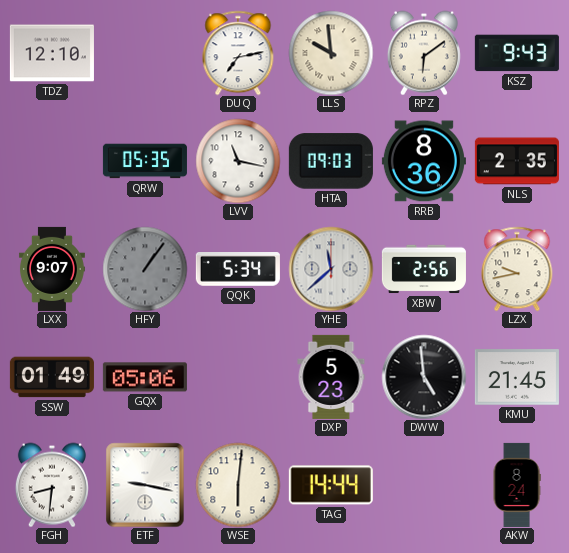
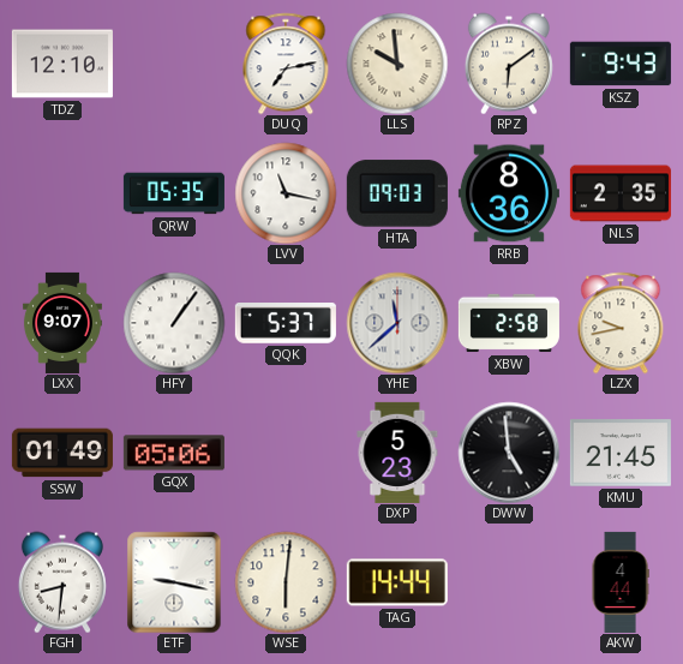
HFY dial: grey -> white
QQK: 5:34 -> 5:37
XBW: 2:56 -> 2:58
AKW: 8:24 -> 4:44
